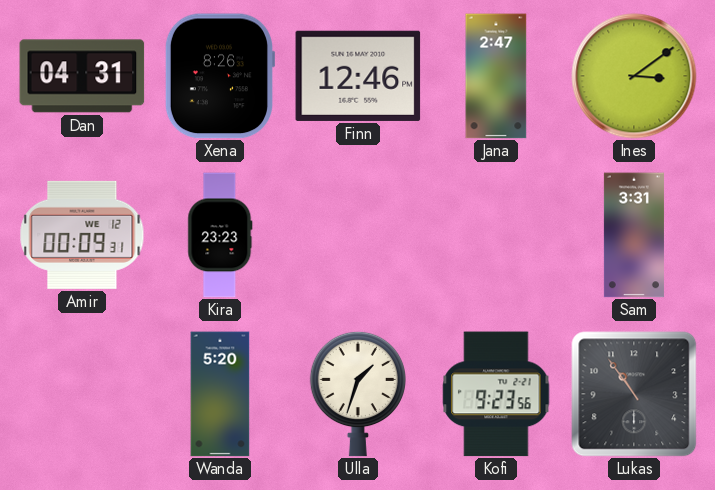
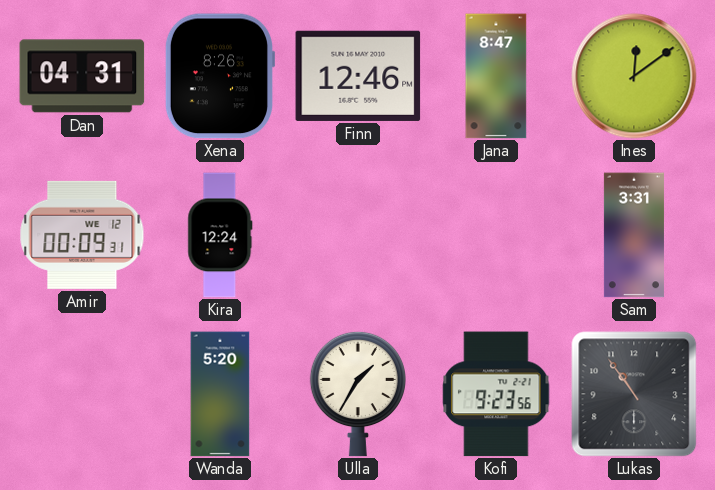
Jana: 2:47 -> 8:47
Ines: 3:09 -> 12:09
Kira: 23:23 -> 12:24
Ulla: 1:33 -> 1:35
